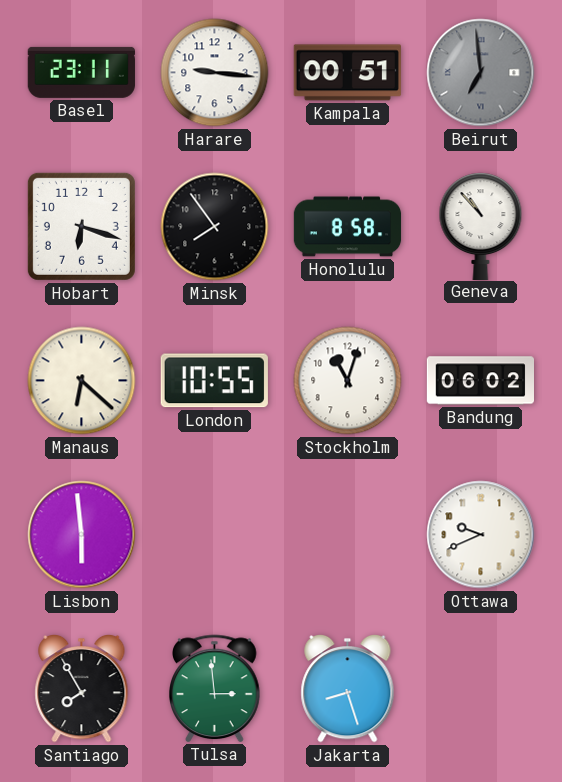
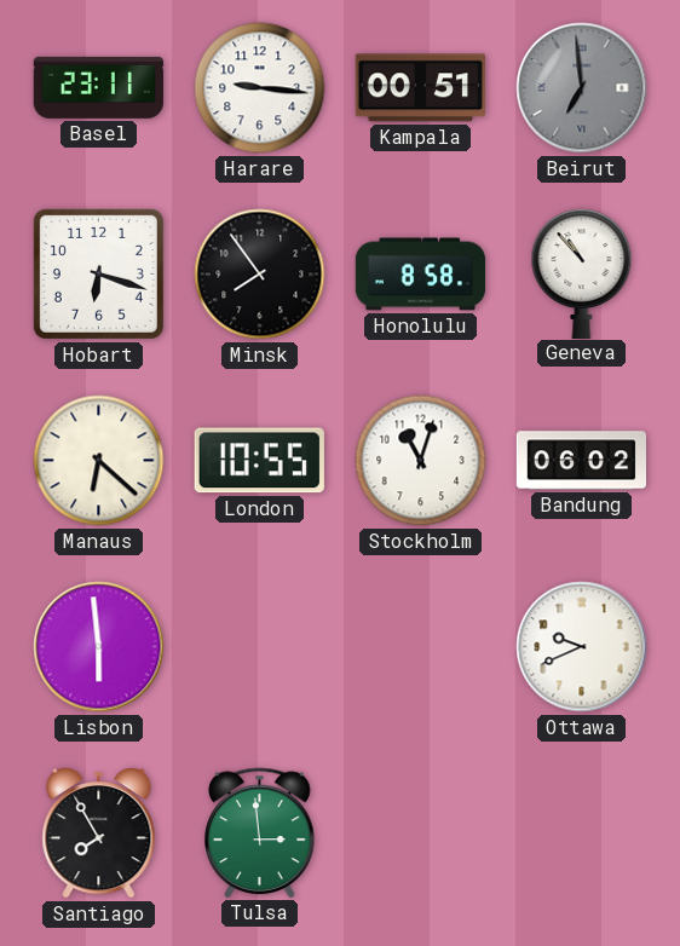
Jakarta: 8:27 -> none
